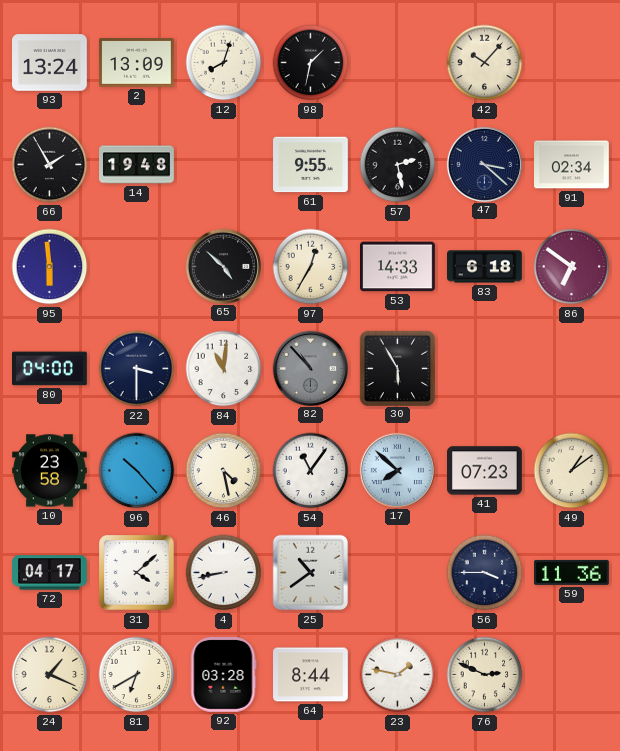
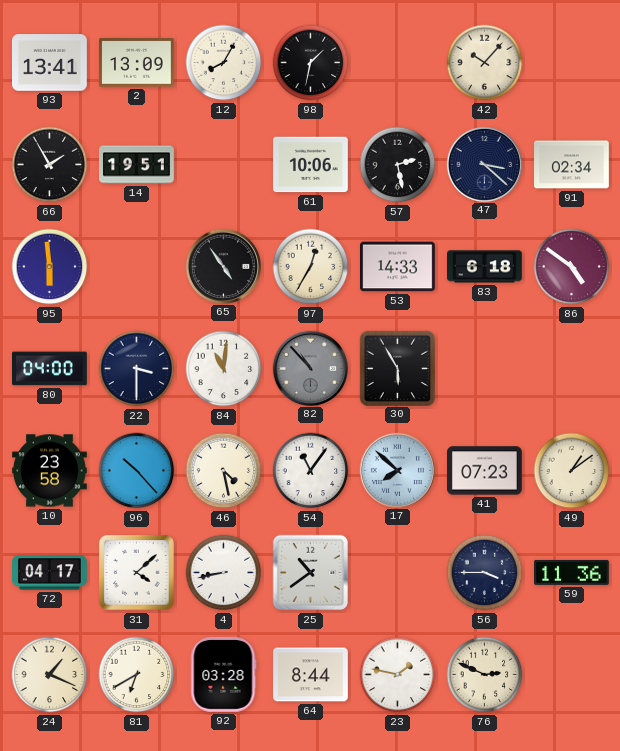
93: 13:24 -> 13:41
12: 8:03 -> 8:05
14: 19:48 -> 19:51
61: 9:55 -> 10:06
65: 4:52 -> 4:54
86: 6:51 -> 4:51
